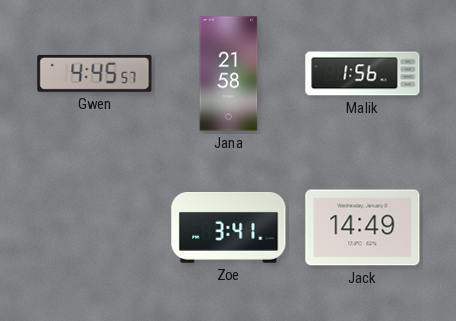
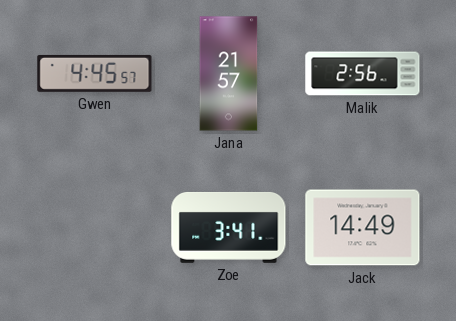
Jana: 21:58 -> 21:57
Malik: 1:56 -> 2:56
